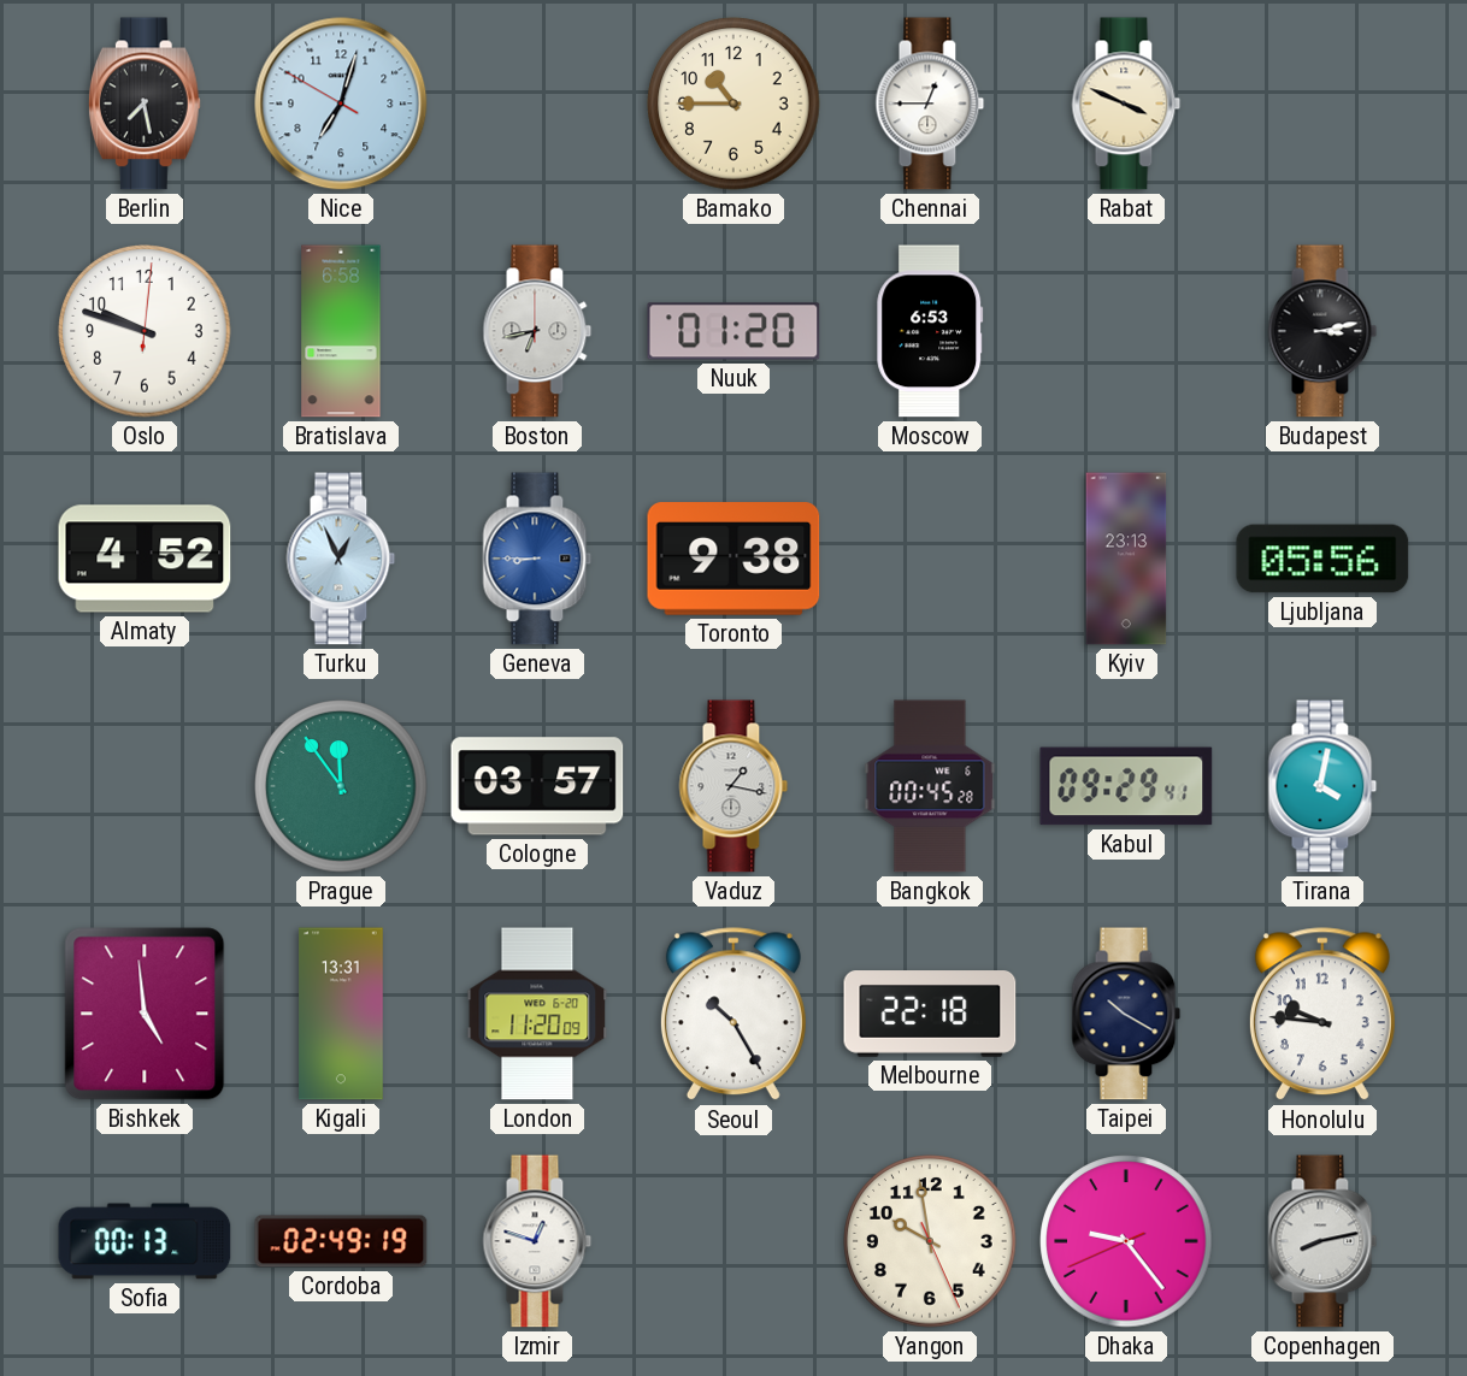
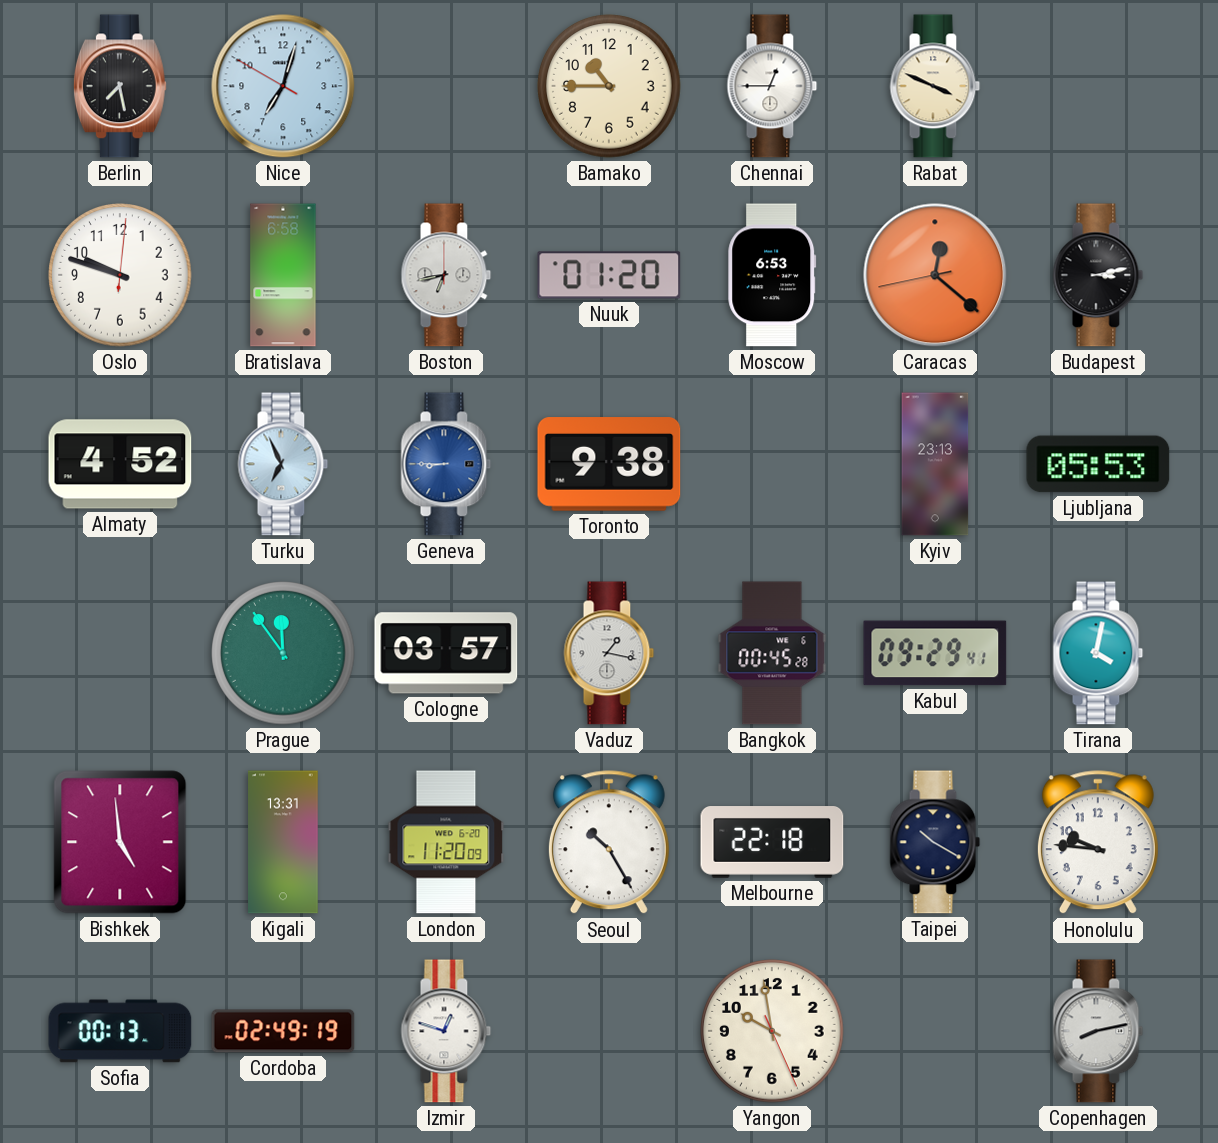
Caracas: none -> 12:21
Turku: 12:56 -> 6:56
Ljubljana: 05:56 -> 05:53
Dhaka: 9:23 -> none
